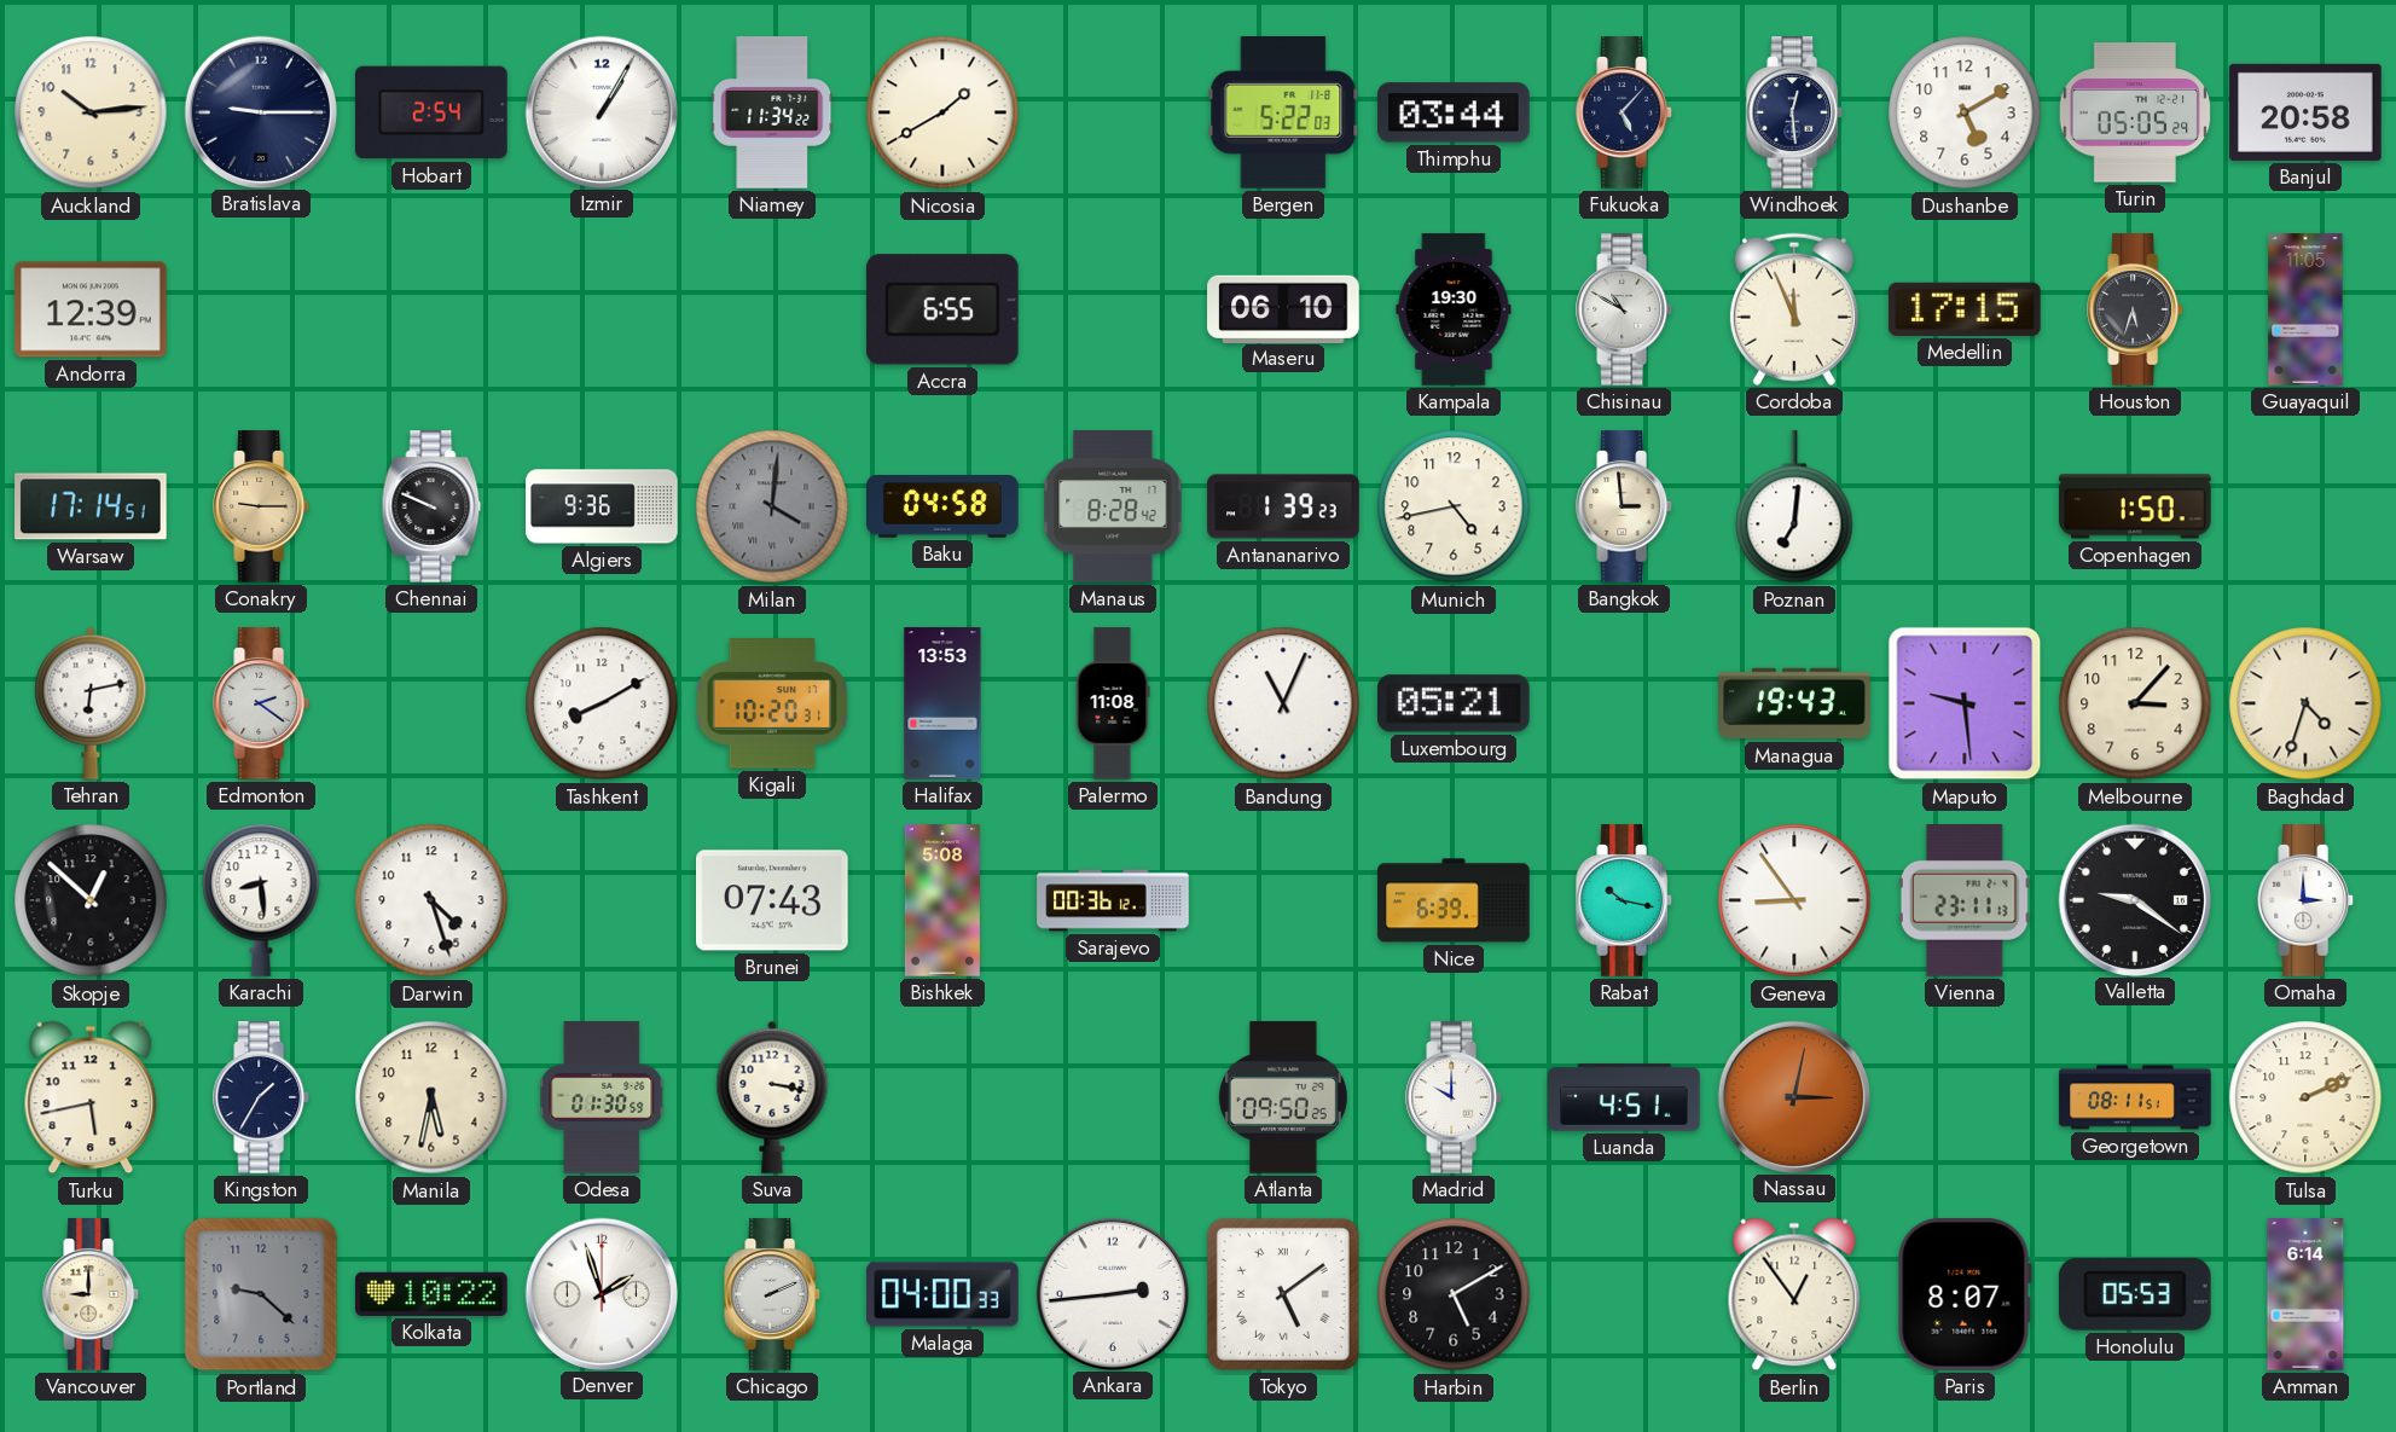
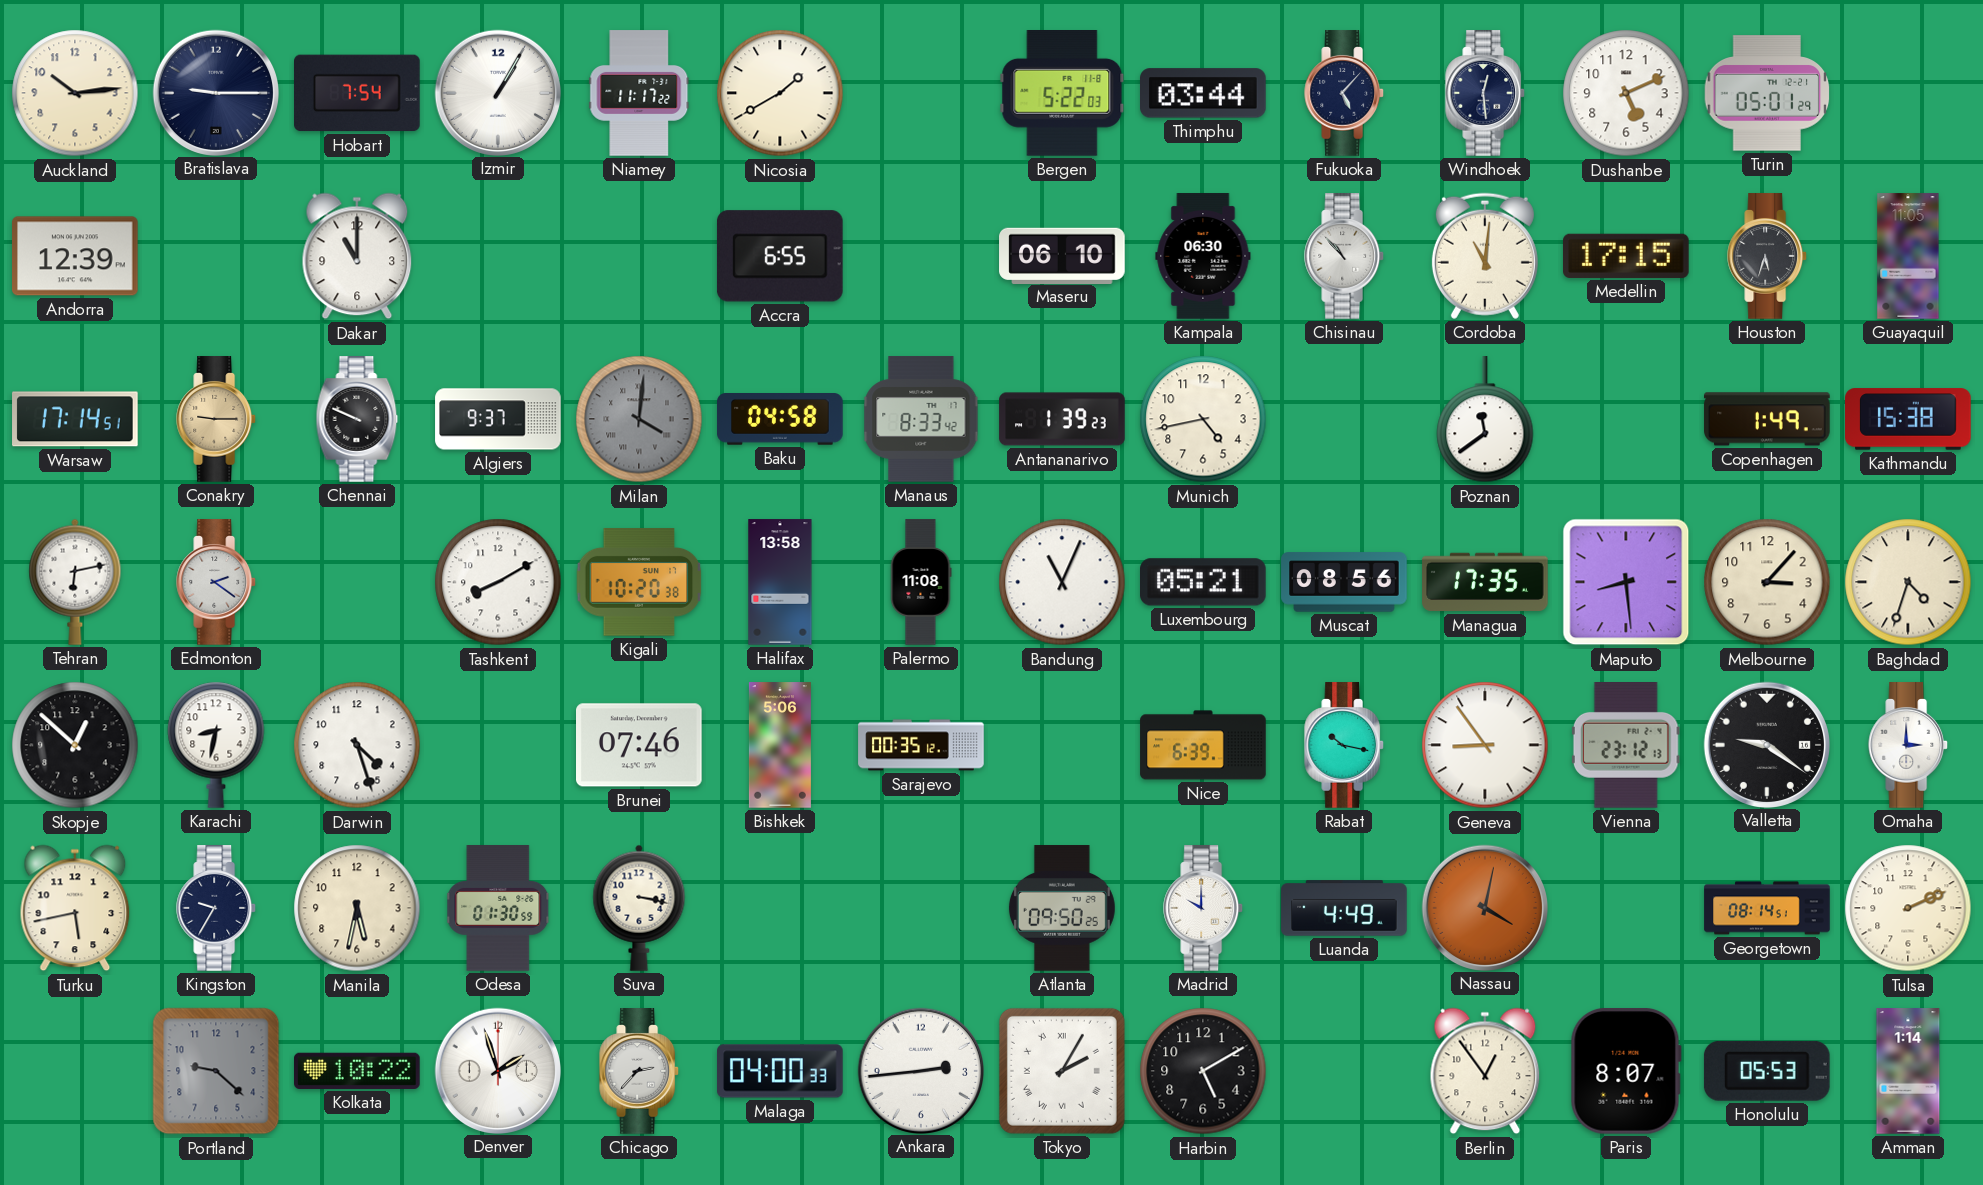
Hobart: 2:54 -> 7:54
Niamey: 11:34 -> 11:17
Dushanbe: 5:10 -> 5:11
Turin: 05:05 -> 05:01
Banjul: 20:58 -> none
Dakar: none -> 11:00
Kampala: 19:30 -> 06:30
Chisinau: 10:50 -> 10:53
Cordoba: 11:56 -> 11:01
Algiers: 9:36 -> 9:37
Manaus: 8:28 -> 8:33
Bangkok: 2:59 -> none
Poznan: 7:01 -> 11:39
Copenhagen: 1:50 -> 1:49
Kathmandu: none -> 15:38
Kigali: 10:20:31 -> 10:20:38
Halifax: 13:53 -> 13:58
Muscat: none -> 08:56
Managua: 19:43 -> 17:35
Maputo: 9:29 -> 8:29
Karachi: 8:29 -> 8:32
Brunei: 07:43 -> 07:46
Bishkek: 5:08 -> 5:06
Sarajevo: 00:36 -> 00:35
Vienna: 23:11 -> 23:12
Kingston: 1:35 -> 9:35
Luanda: 4:51 -> 4:49
Nassau: 3:02 -> 4:02
Georgetown: 08:11 -> 08:14
Vancouver: 9:00 -> none
Chicago: 2:11 -> 2:37
Tokyo: 5:09 -> 2:05
Amman: 6:14 -> 1:14
